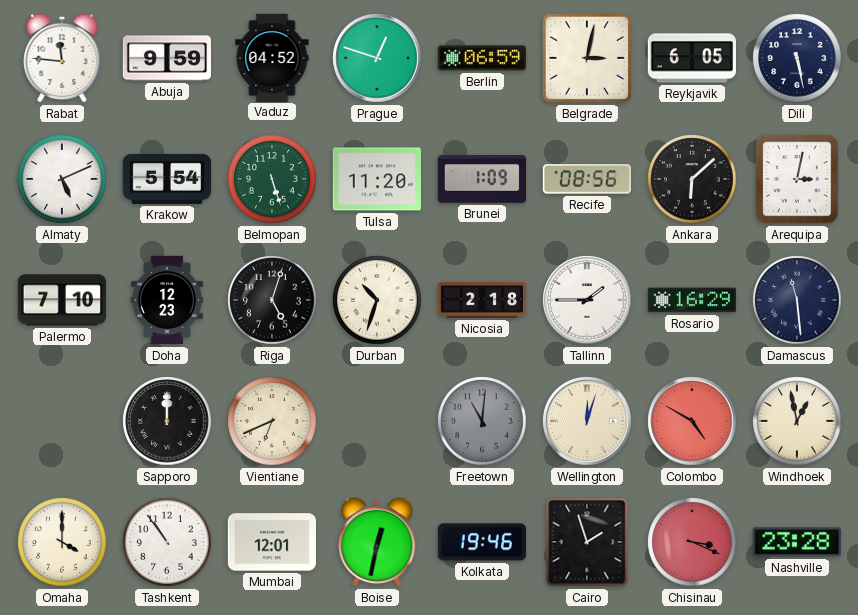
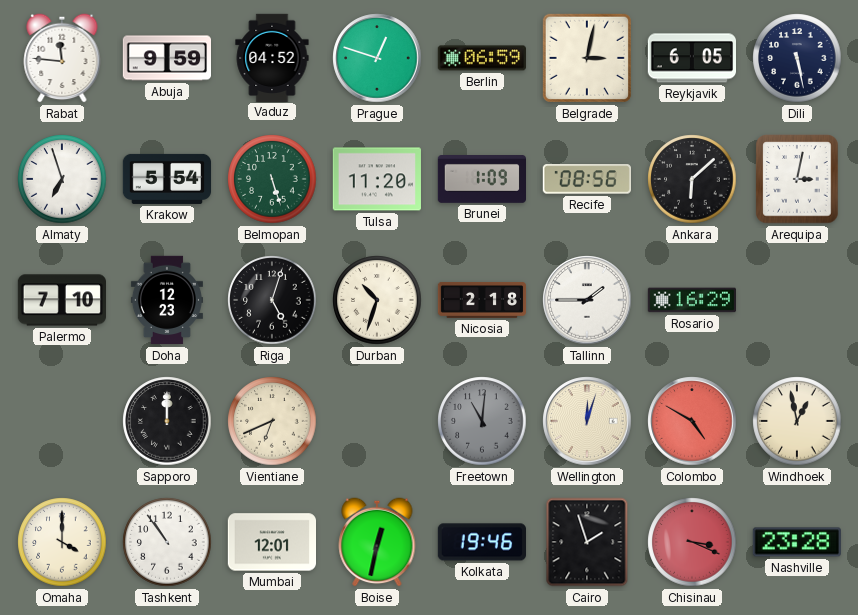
Almaty: 5:11 -> 6:57
Damascus: 11:29 -> none
